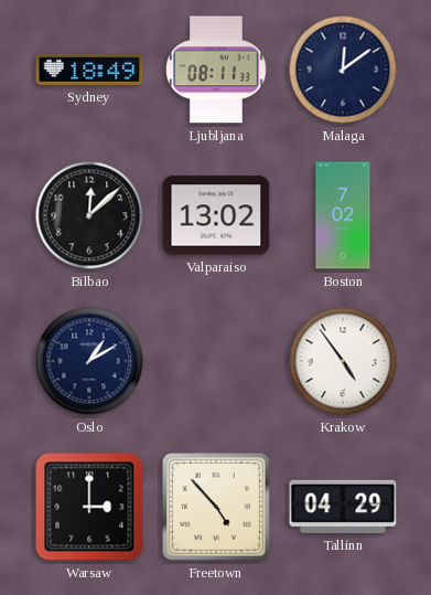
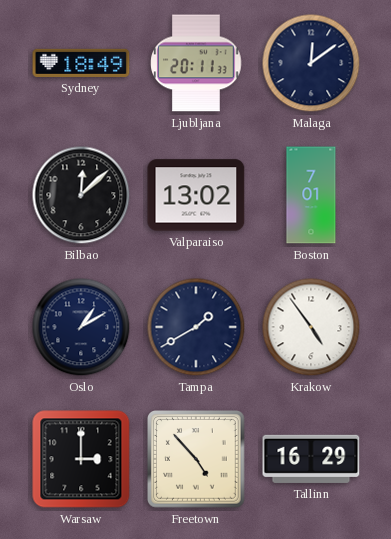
Ljubljana: 08:11 -> 20:11
Boston: 7:02 -> 7:01
Tampa: none -> 1:40
Tallinn: 04:29 -> 16:29
